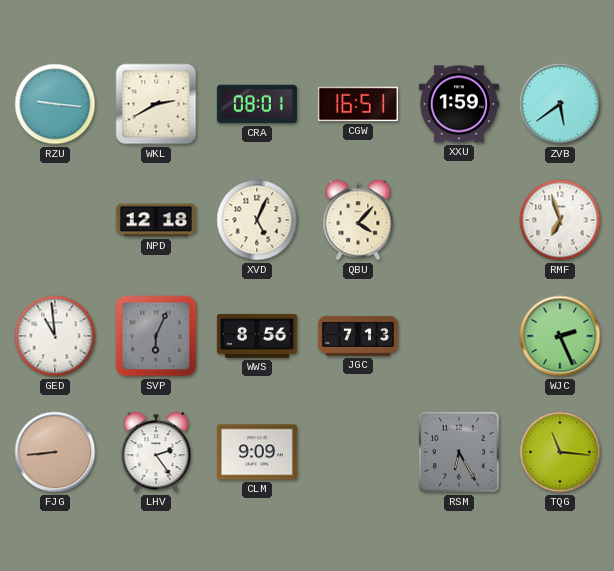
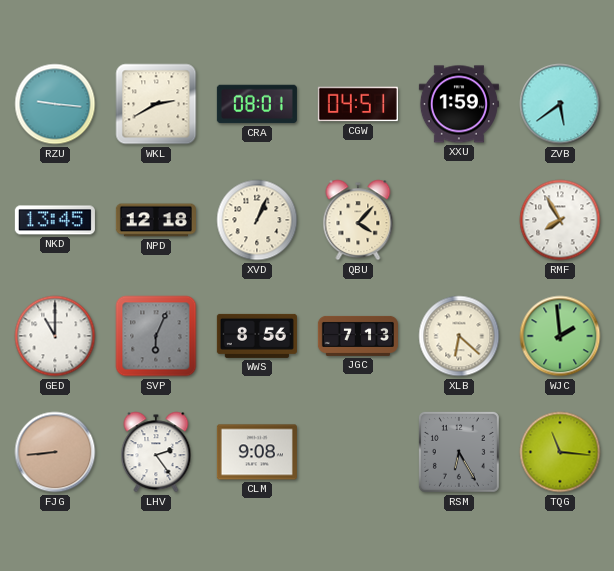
CGW: 16:51 -> 04:51
NKD: none -> 13:45
XVD: 5:04 -> 1:04
RMF: 6:57 -> 7:55
GED: 10:59 -> 11:00
XLB: none -> 6:22
WJC: 2:26 -> 1:59
CLM: 9:09 -> 9:08
